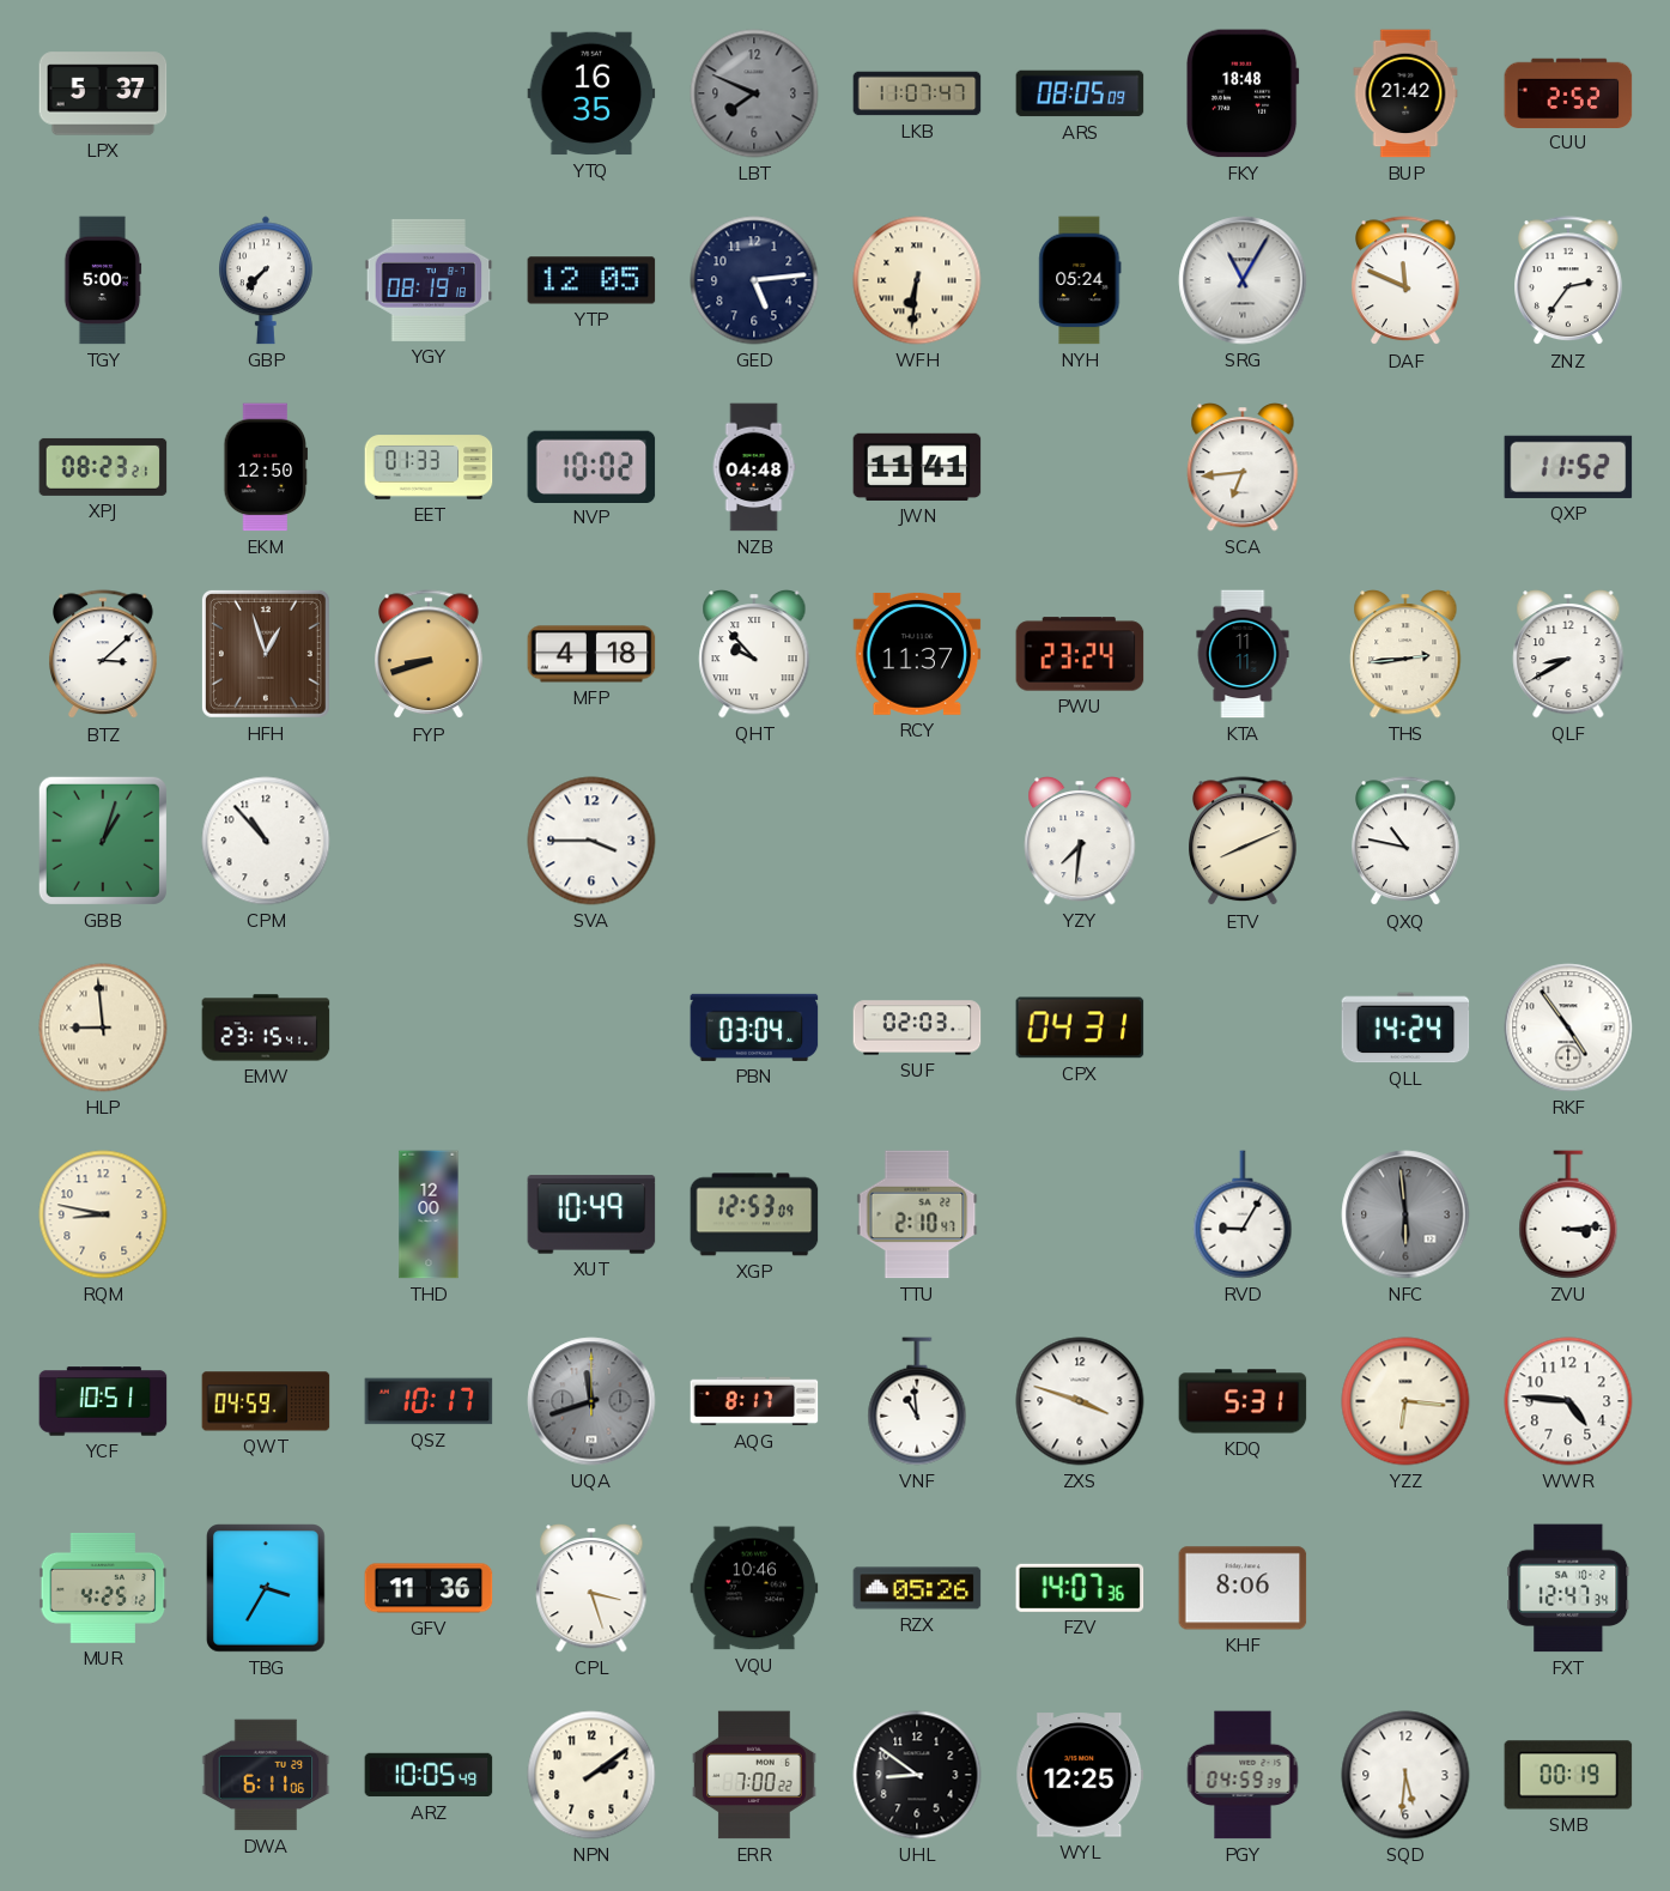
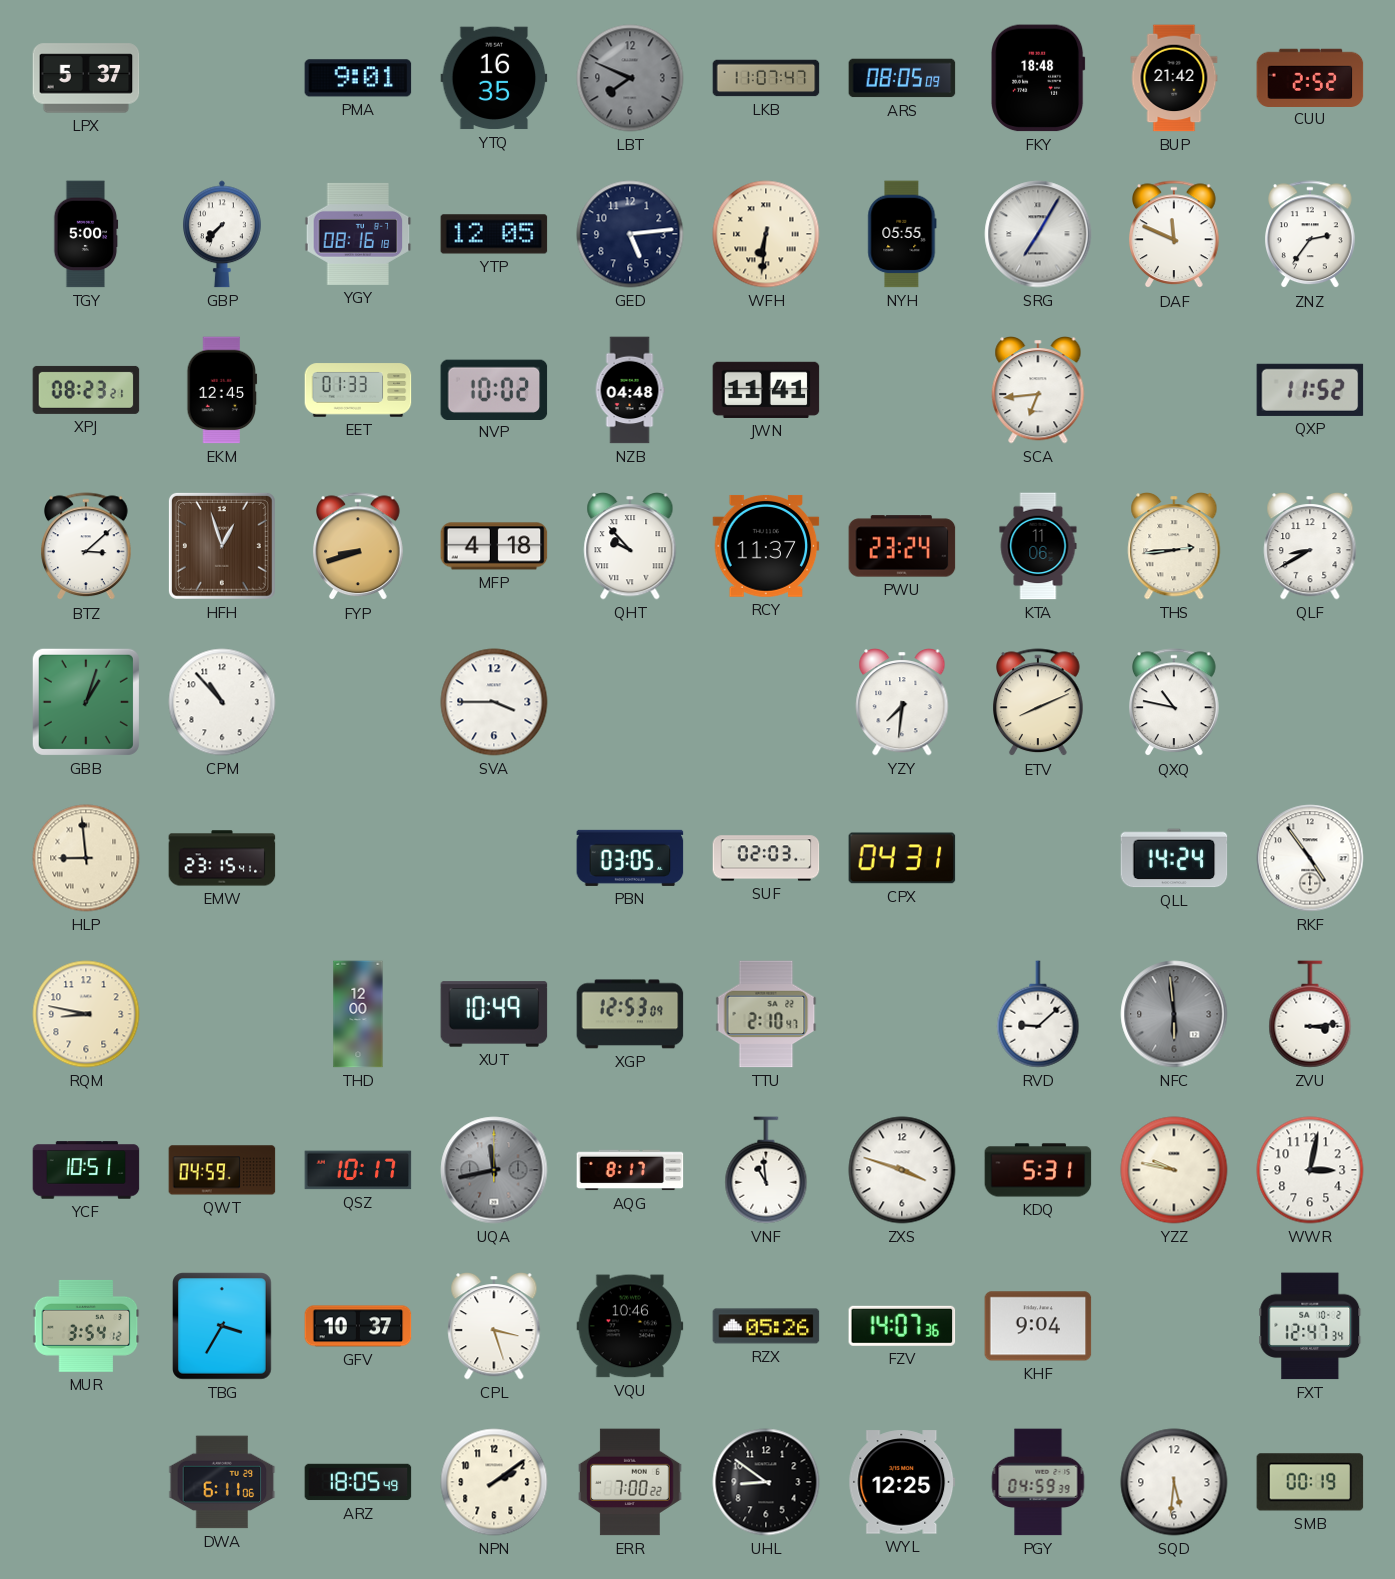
PMA: none -> 9:01
YGY: 08:19 -> 08:16
NYH: 05:24 -> 05:55
SRG: 11:05 -> 7:05
EKM: 12:50 -> 12:45
KTA: 11:11 -> 11:06
PBN: 03:04 -> 03:05
RVD: 9:05 -> 9:08
UQA: 11:42 -> 11:43
YZZ: 6:16 -> 9:47
WWR: 4:46 -> 3:02
MUR: 4:25 -> 3:54
GFV: 11:36 -> 10:37
KHF: 8:06 -> 9:04
ARZ: 10:05 -> 18:05
